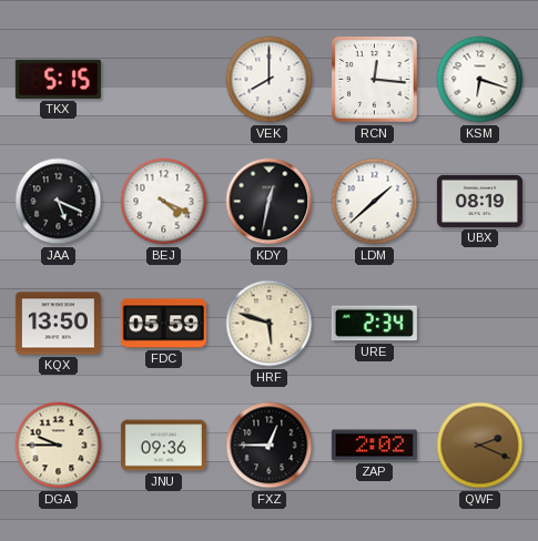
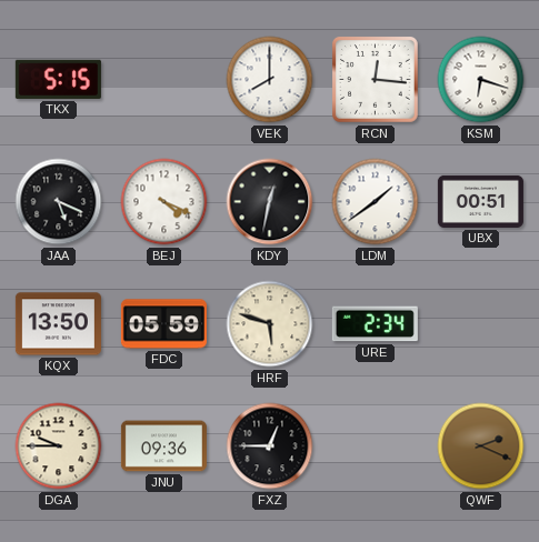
LDM: 1:38 -> 1:39
UBX: 08:19 -> 00:51
ZAP: 2:02 -> none
